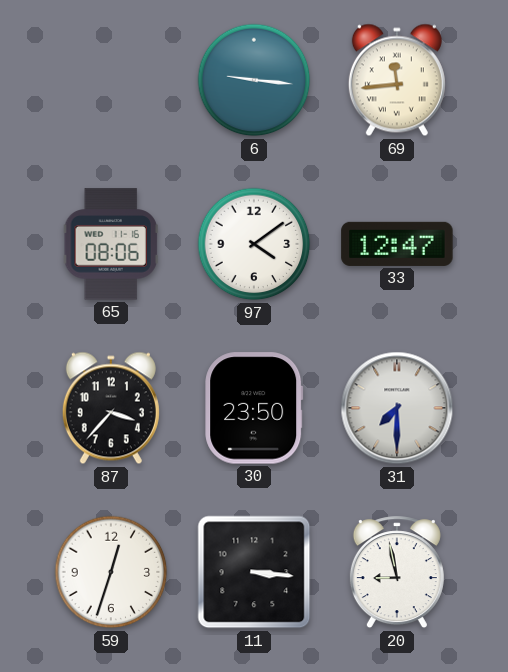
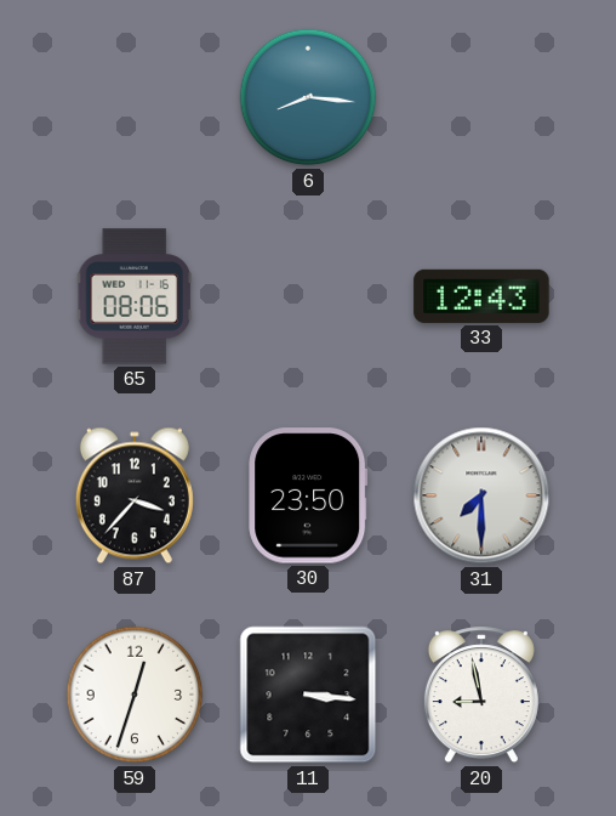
6: 9:16 -> 8:16
69: 11:44 -> none
97: 4:09 -> none
33: 12:47 -> 12:43
